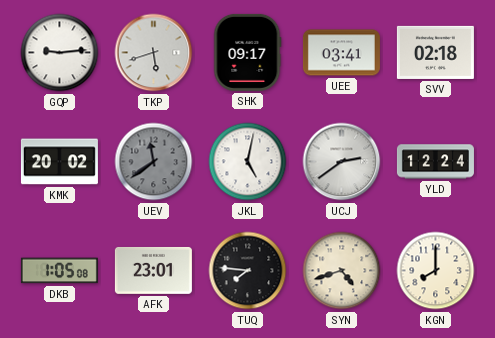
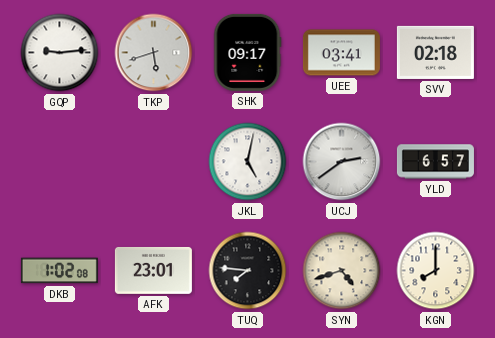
KMK: 20:02 -> none
UEV: 11:39 -> none
YLD: 12:24 -> 6:57
DKB: 1:05 -> 1:02
